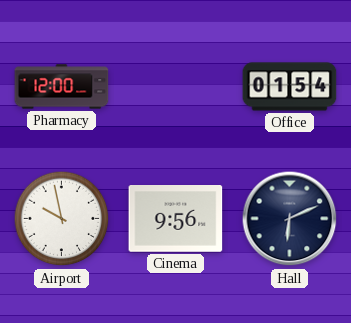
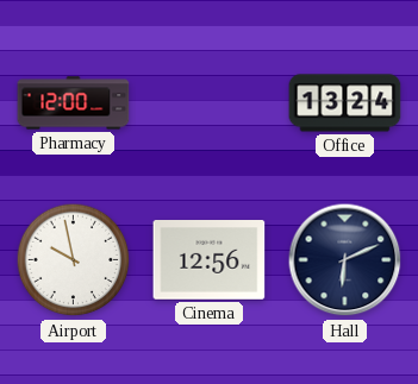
Office: 01:54 -> 13:24
Cinema: 9:56 -> 12:56
